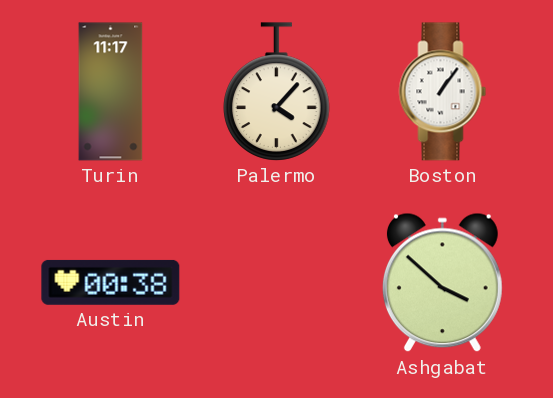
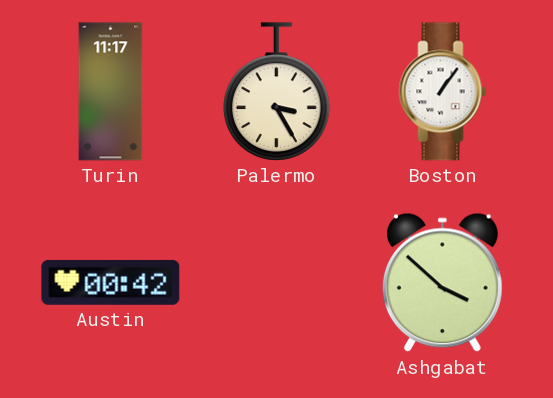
Palermo: 4:07 -> 3:25
Austin: 00:38 -> 00:42
